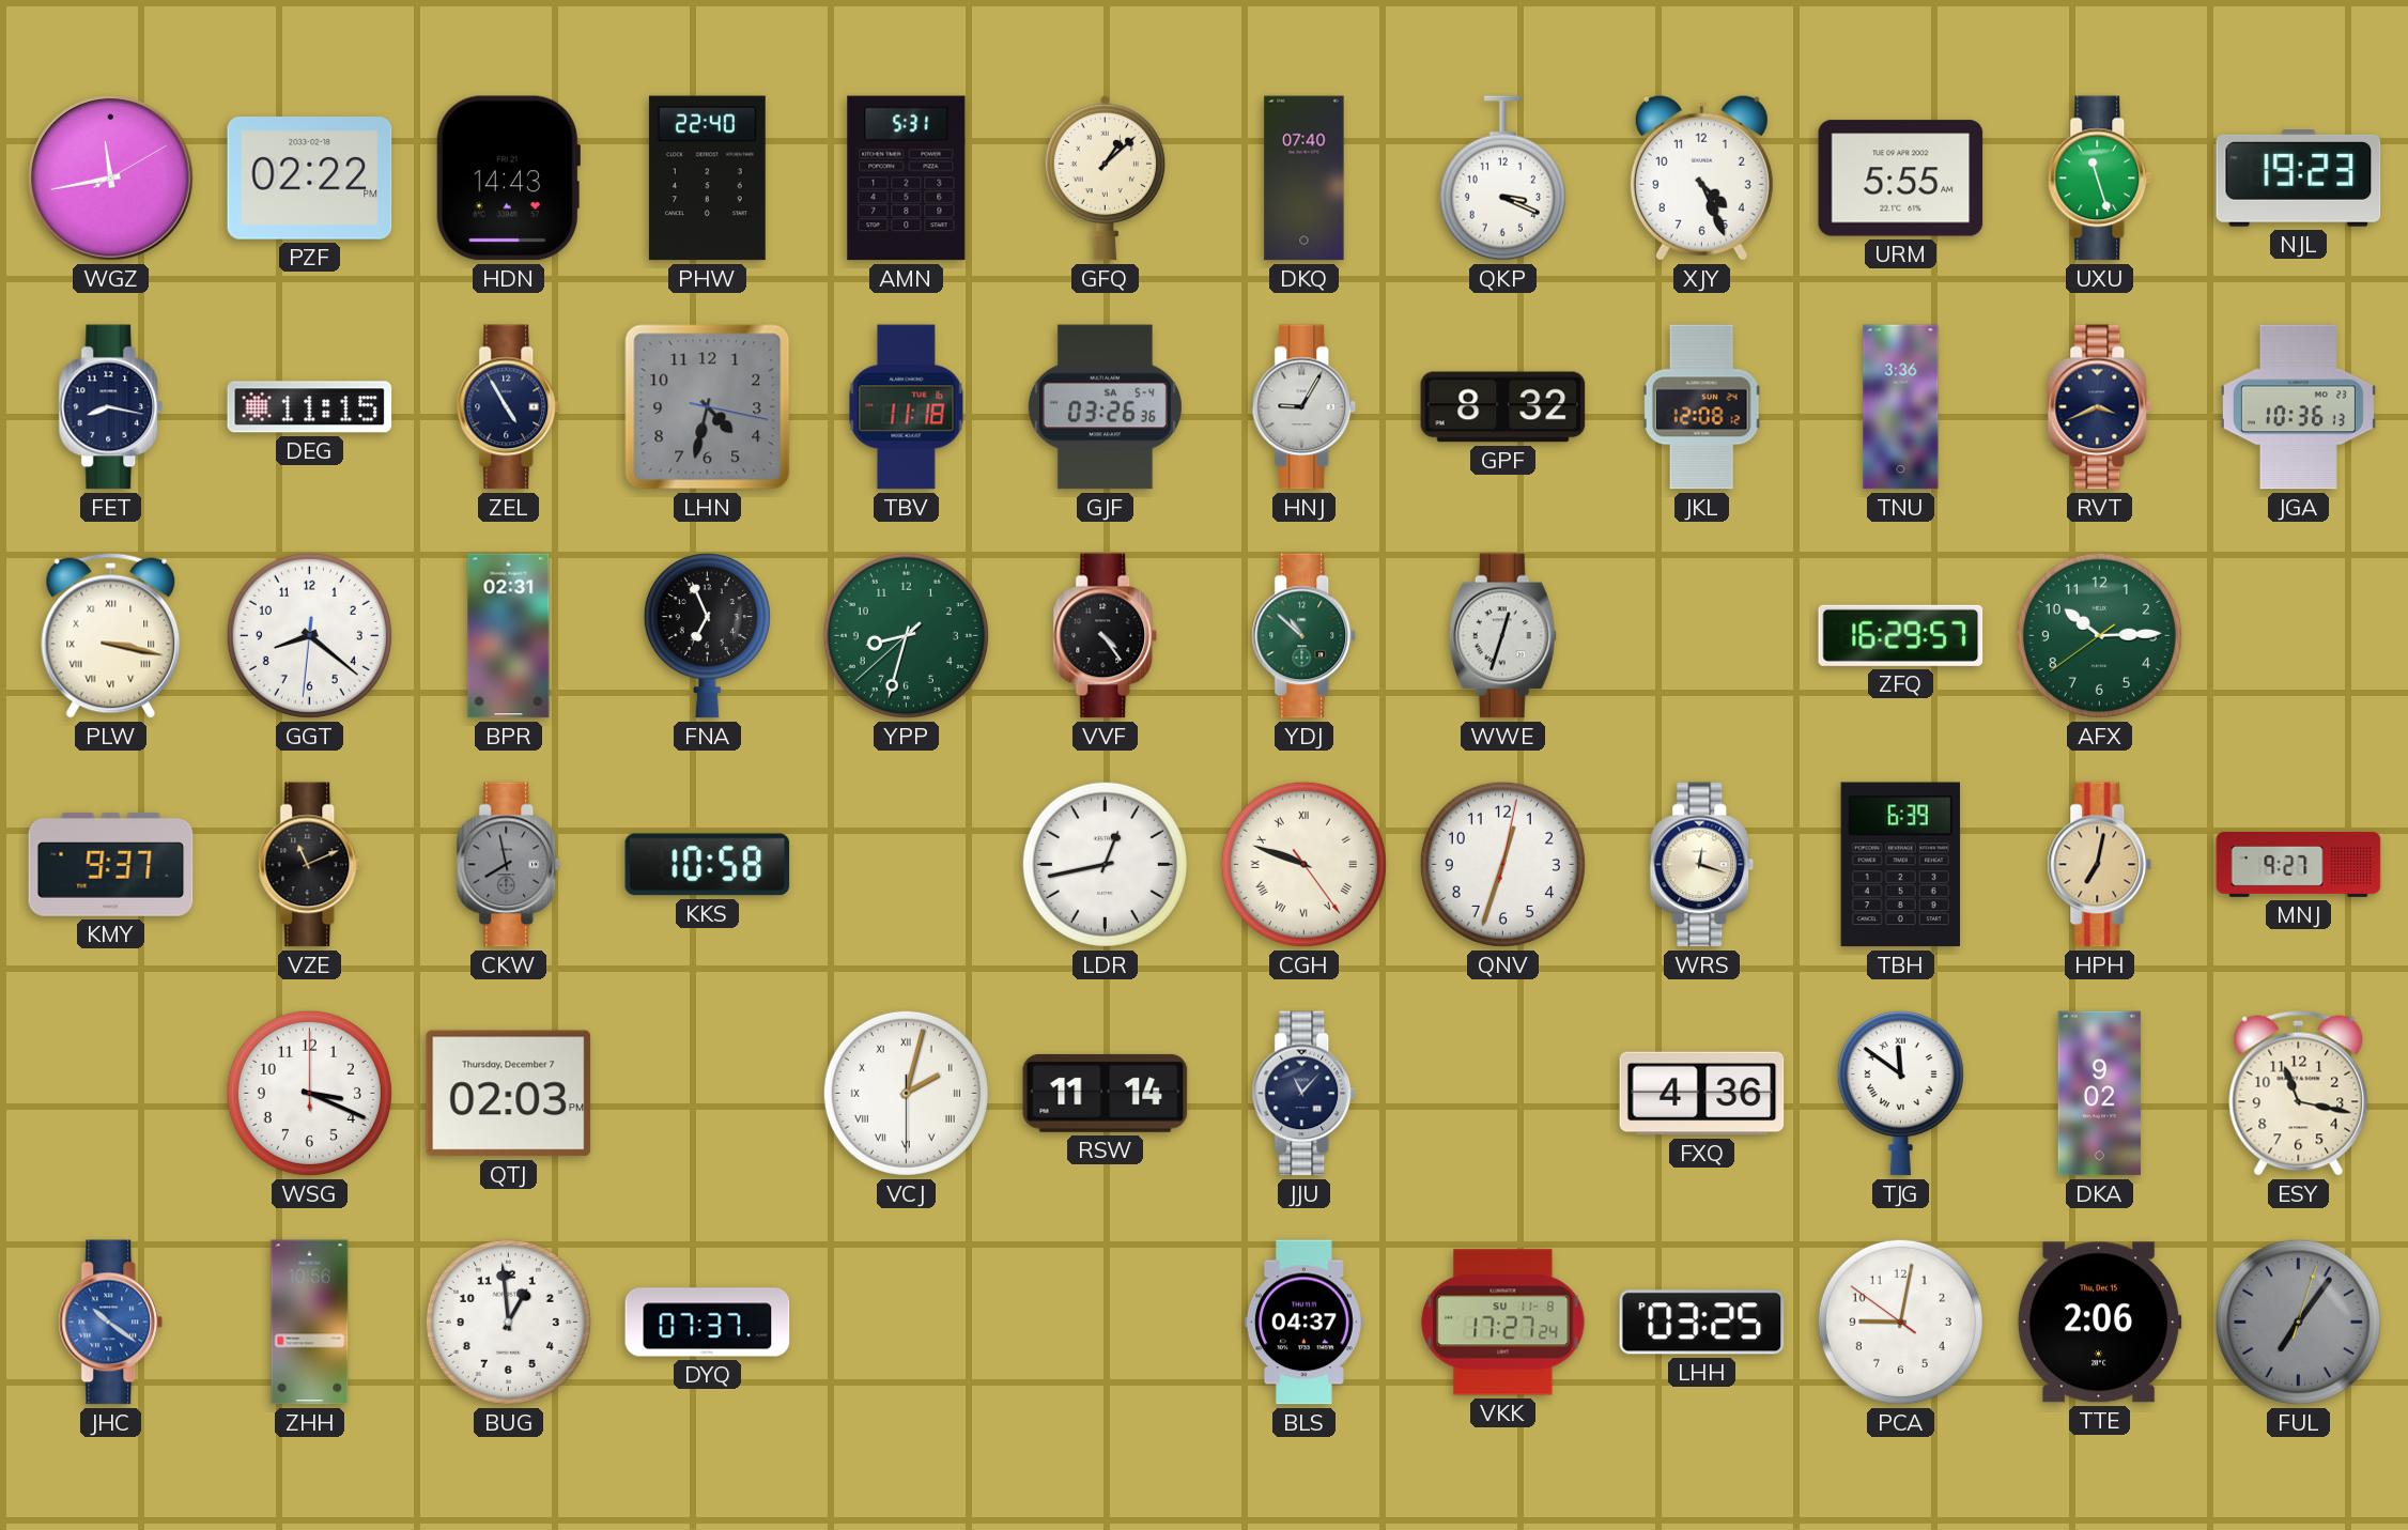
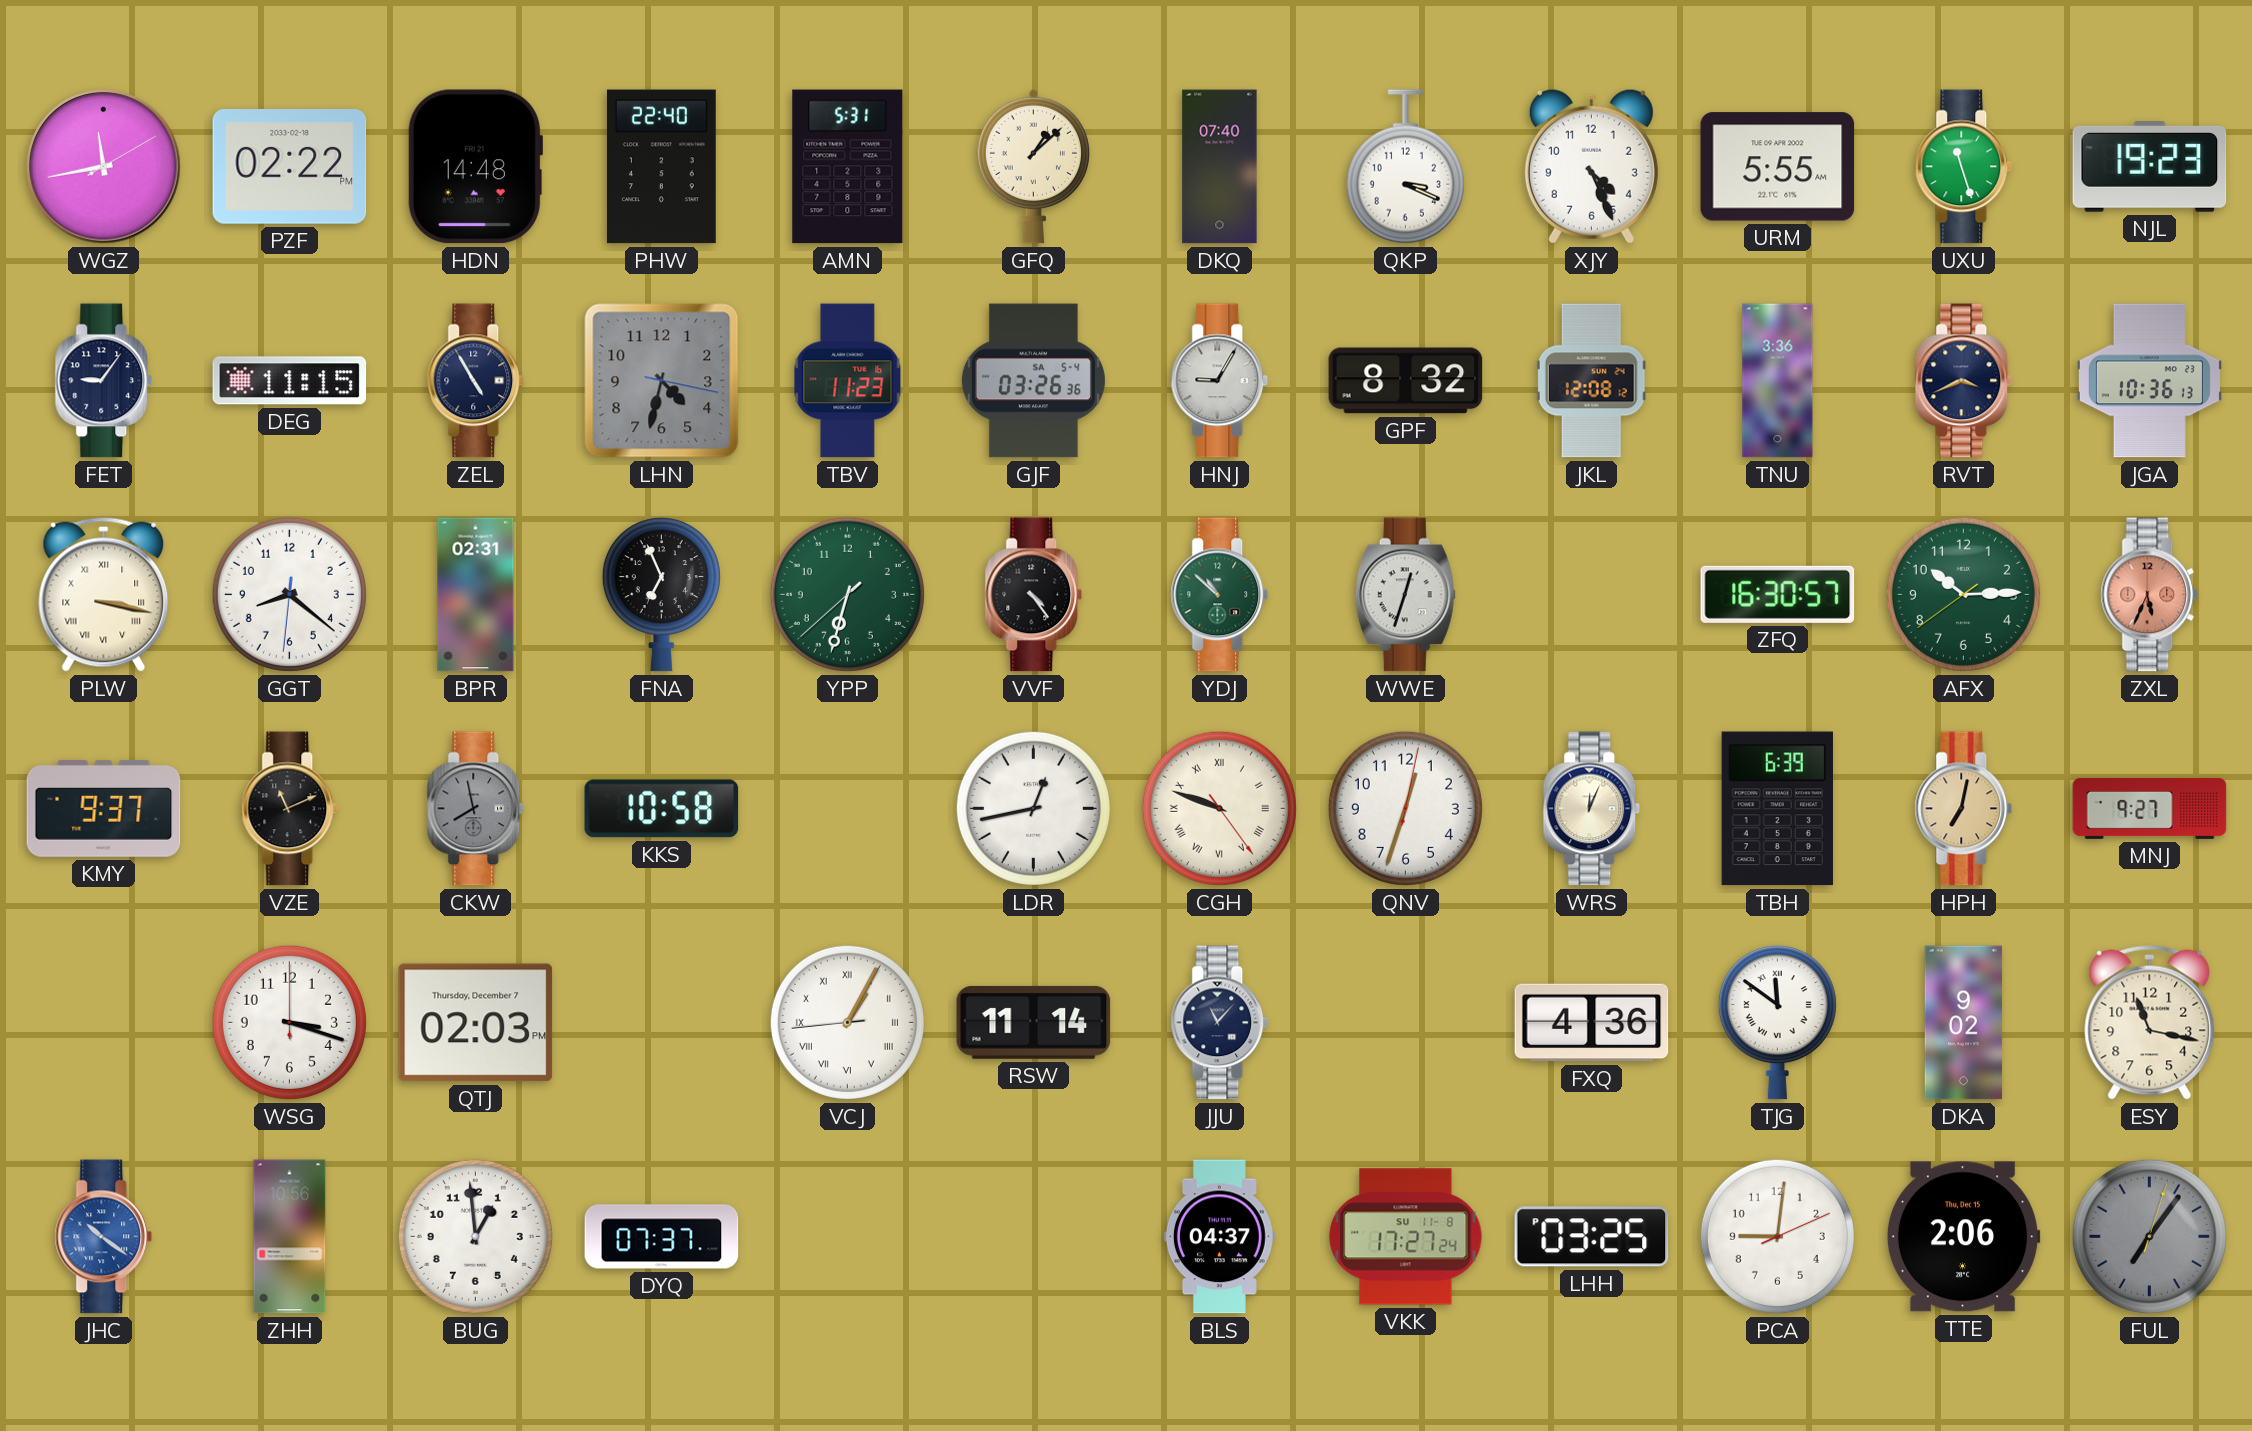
HDN: 14:43 -> 14:48
FET: 8:17 -> 9:06
TBV: 11:18 -> 11:23
YPP: 8:32 -> 6:32
ZFQ: 16:29 -> 16:30
ZXL: none -> 5:34
WRS: 12:18 -> 12:04
WSG: 3:19 -> 3:18
VCJ: 2:02 -> 1:04
PCA: 9:01:51 -> 9:01:11
